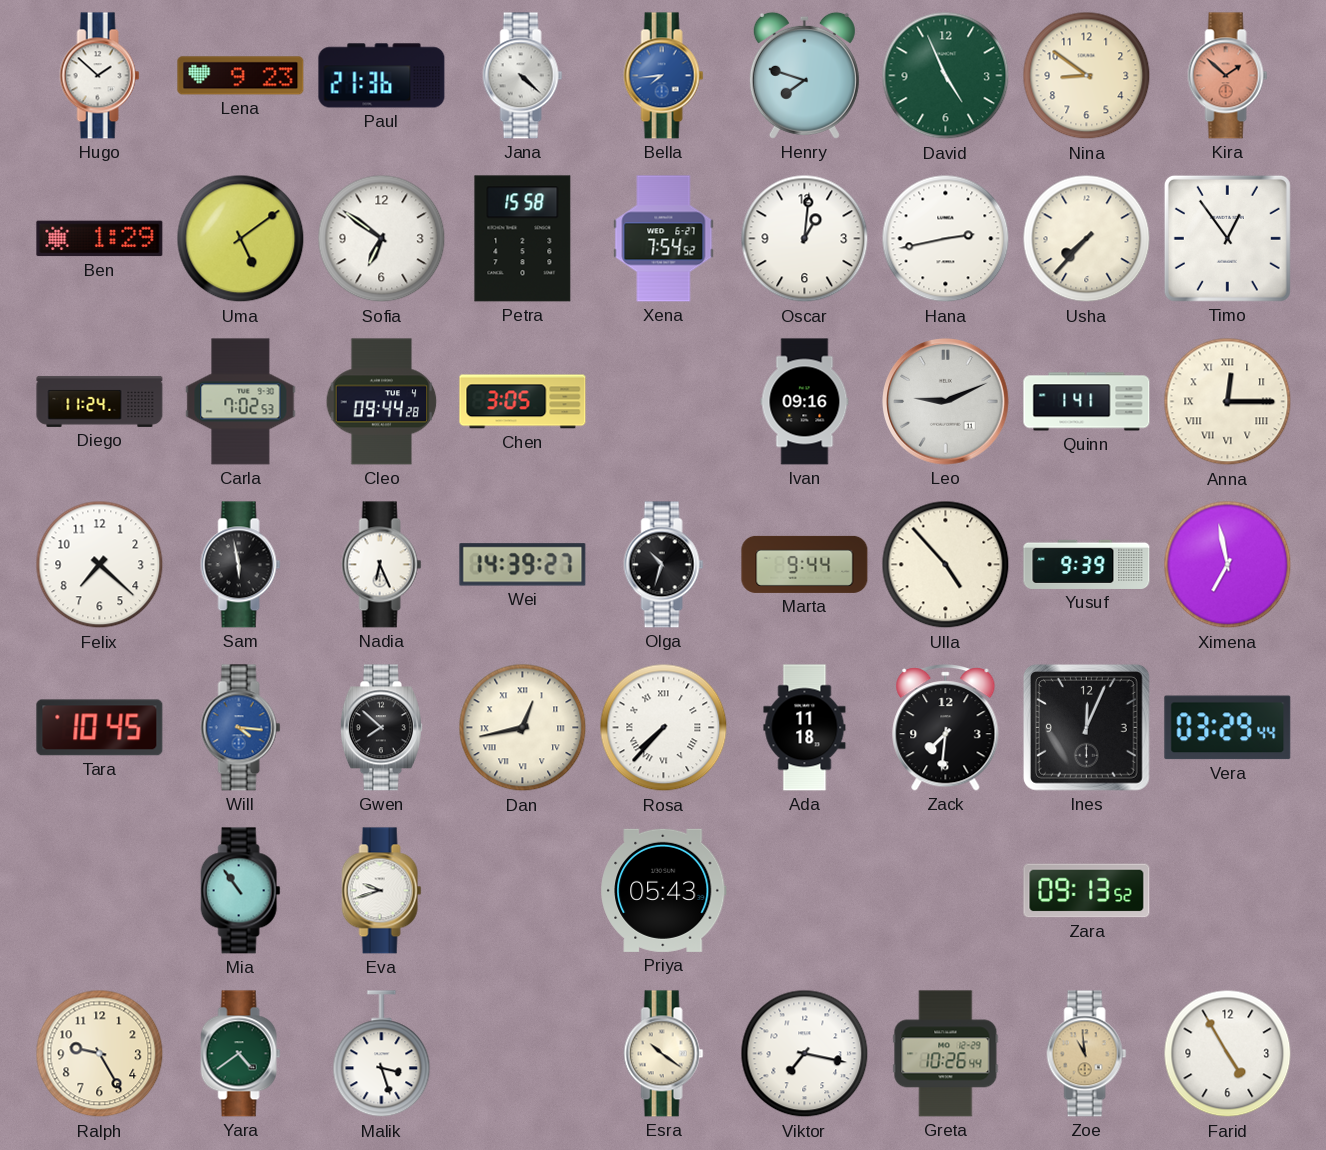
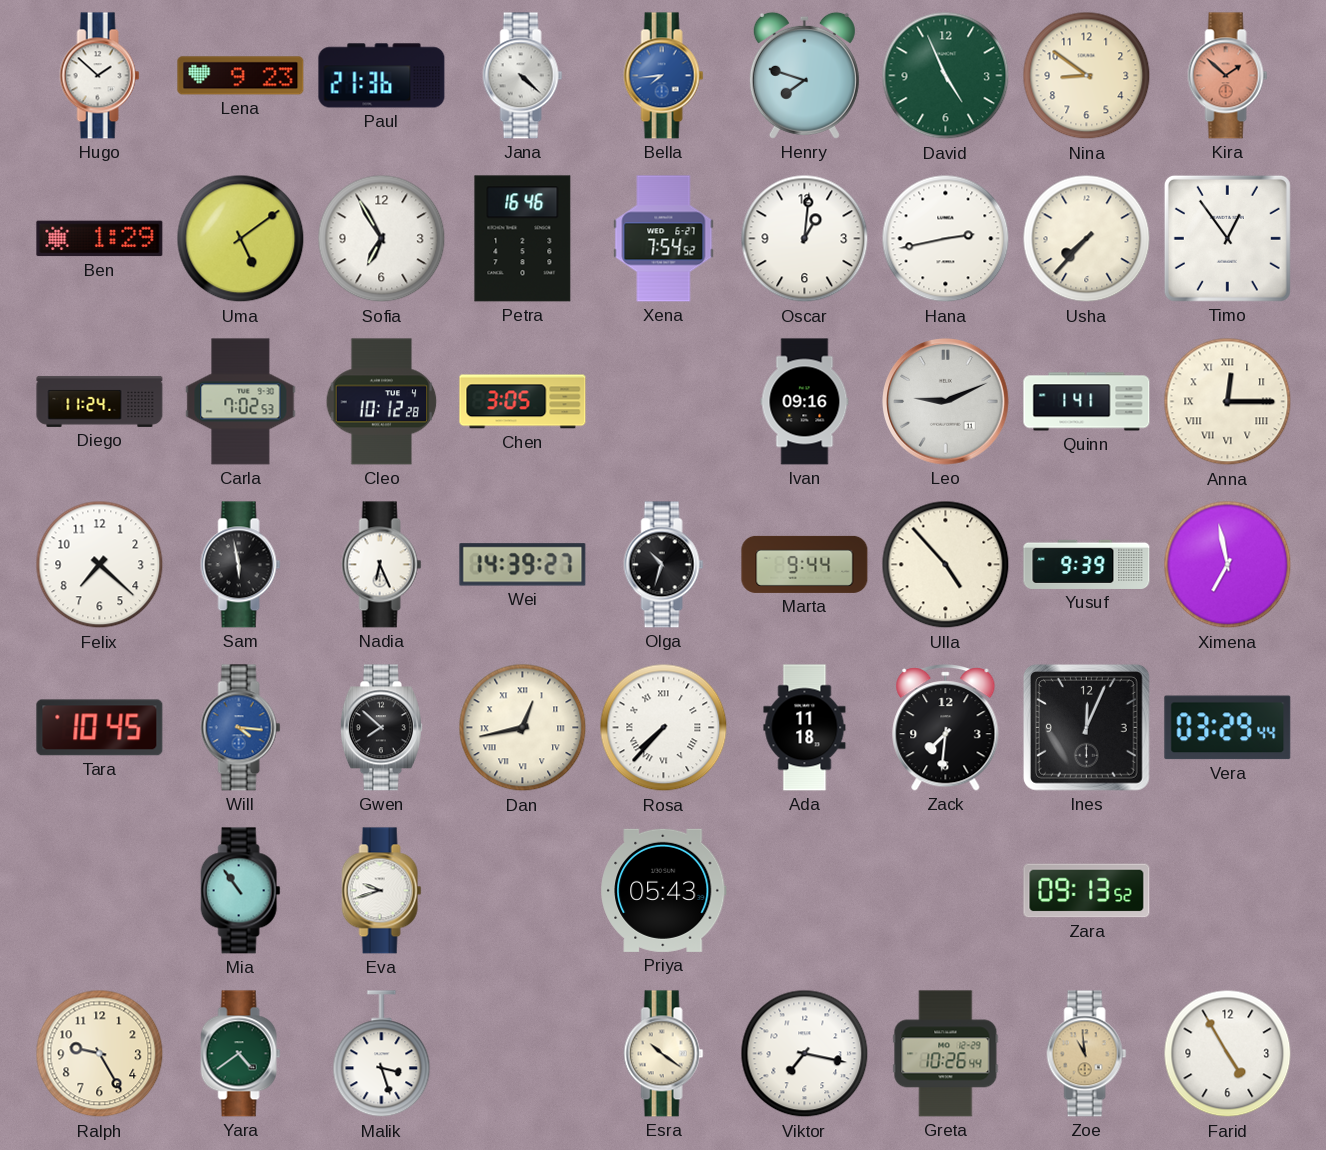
Sofia: 6:51 -> 6:55
Petra: 15:58 -> 16:46
Cleo: 09:44 -> 10:12
